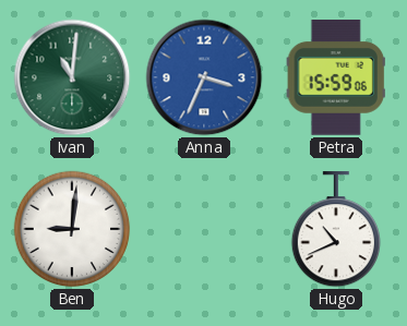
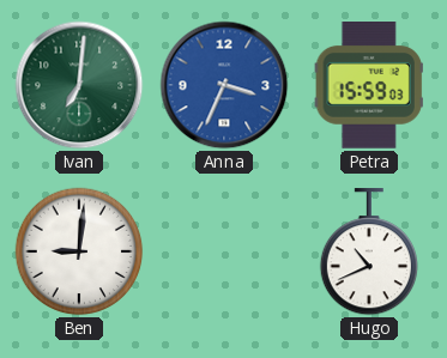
Ivan: 11:01 -> 7:01
Petra: 15:59:06 -> 15:59:03
